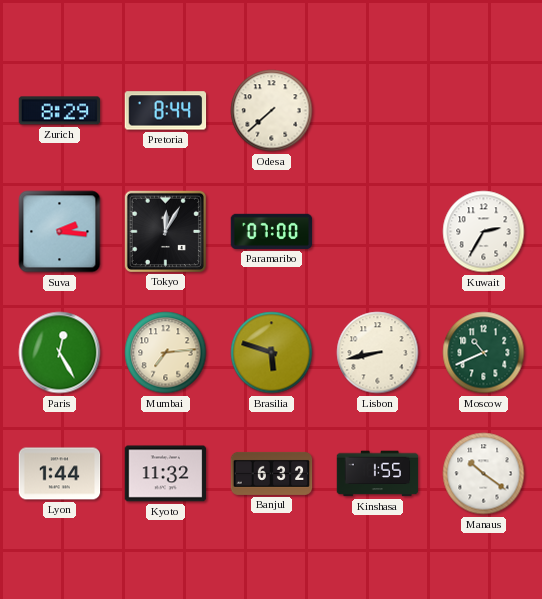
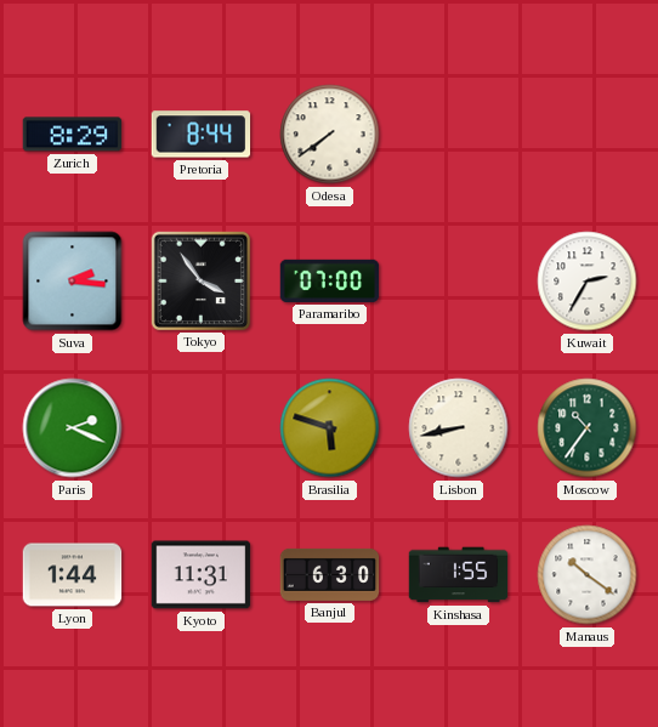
Odesa: 7:38 -> 7:39
Tokyo: 12:05 -> 3:54
Paris: 12:25 -> 2:19
Mumbai: 7:14 -> none
Moscow: 10:41 -> 10:36
Kyoto: 11:32 -> 11:31
Banjul: 6:32 -> 6:30
